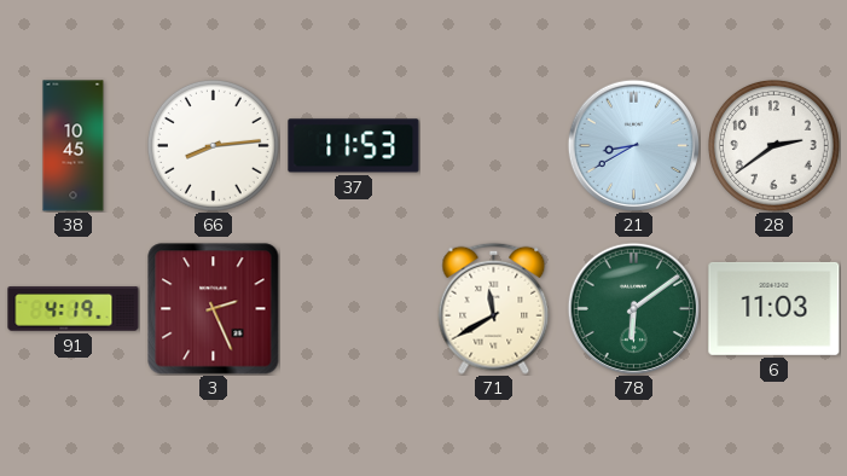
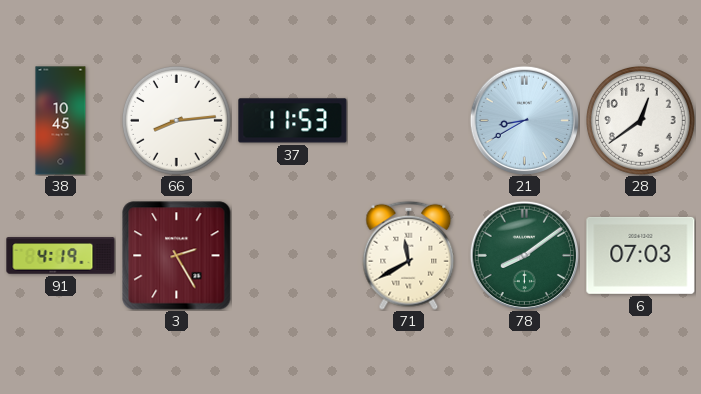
28: 2:39 -> 12:39
3: 2:26 -> 2:25
78: 6:09 -> 8:09
6: 11:03 -> 07:03
